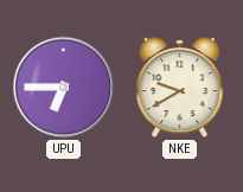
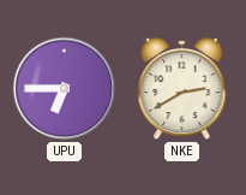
NKE: 9:40 -> 2:40
